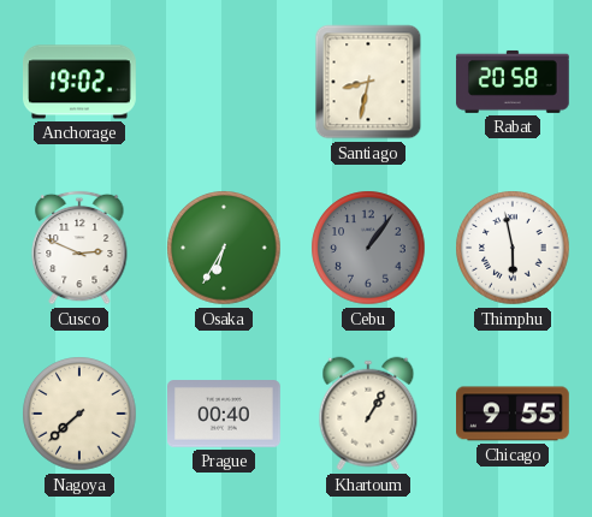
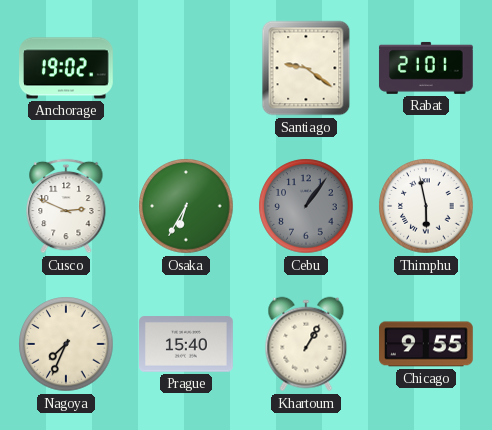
Santiago: 8:32 -> 9:21
Rabat: 20:58 -> 21:01
Nagoya: 7:38 -> 7:34
Prague: 00:40 -> 15:40
